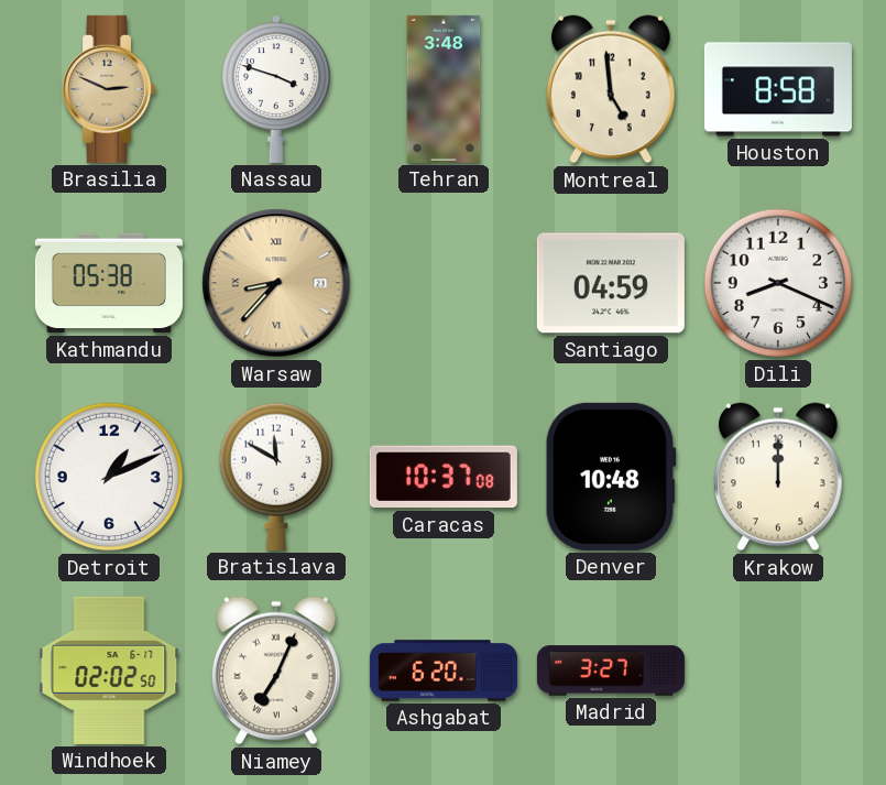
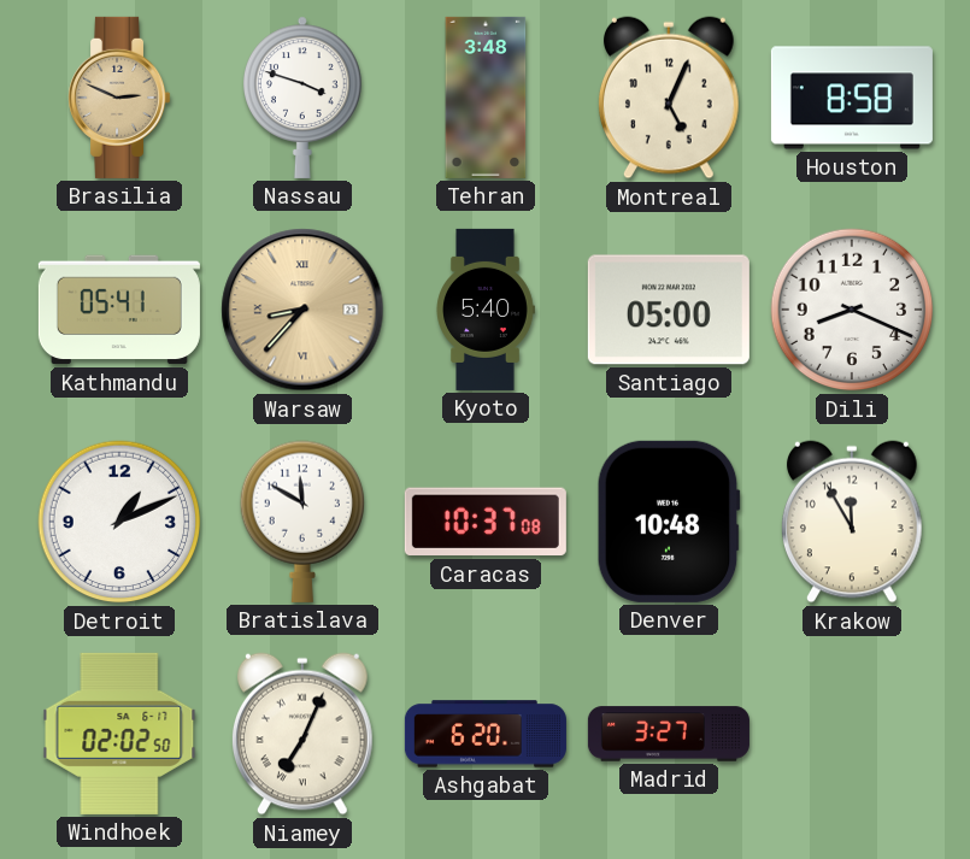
Montreal: 4:59 -> 5:04
Kathmandu: 05:38 -> 05:41
Kyoto: none -> 5:40
Santiago: 04:59 -> 05:00
Krakow: 12:00 -> 11:55
